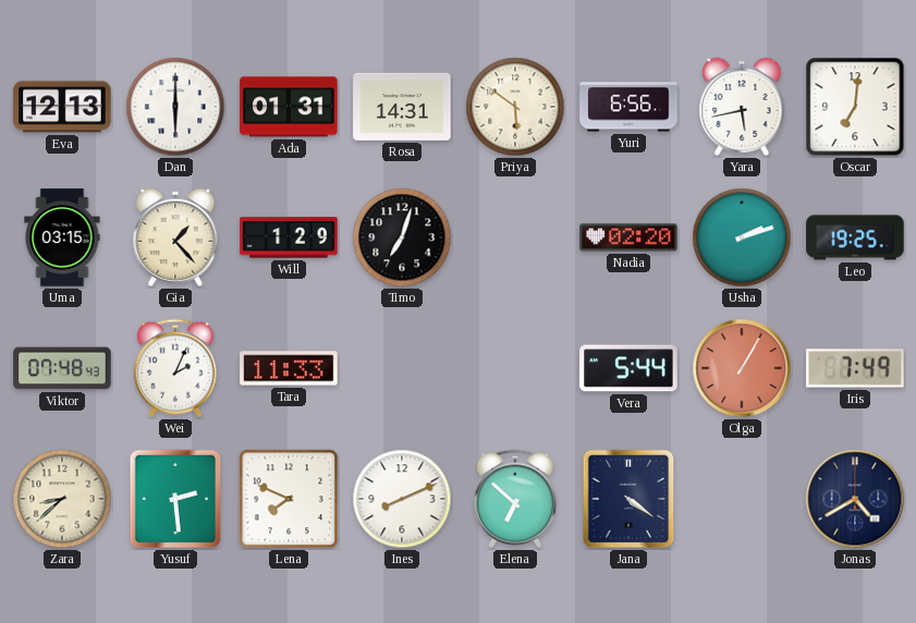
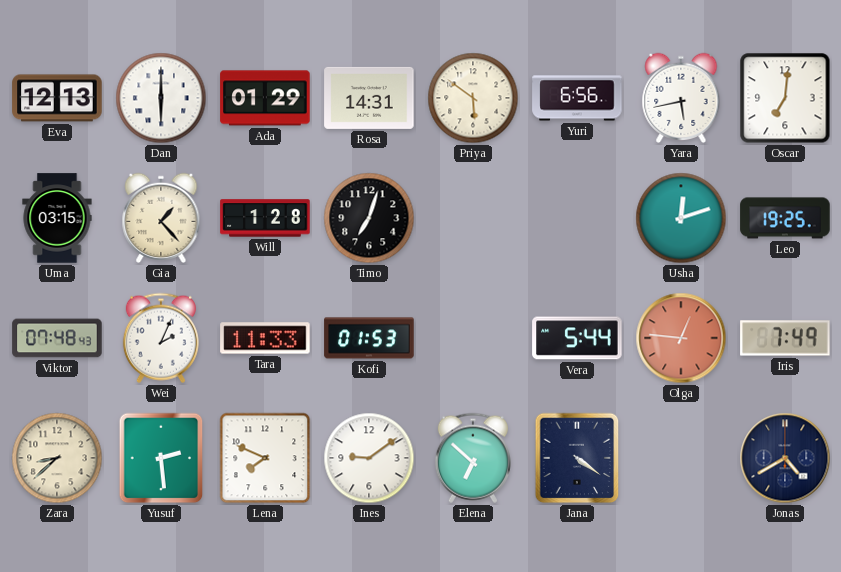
Ada: 01:31 -> 01:29
Will: 1:29 -> 1:28
Nadia: 02:20 -> none
Usha: 2:12 -> 12:12
Kofi: none -> 01:53
Olga: 1:05 -> 12:46
Ines: 8:11 -> 9:09
